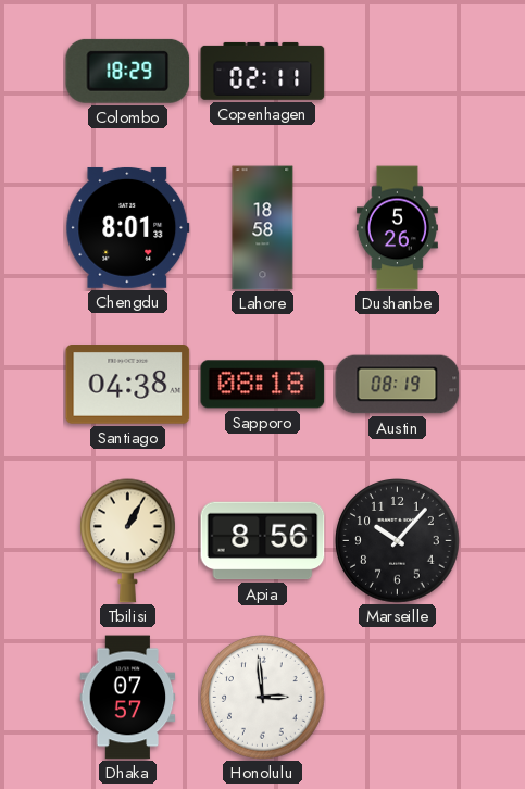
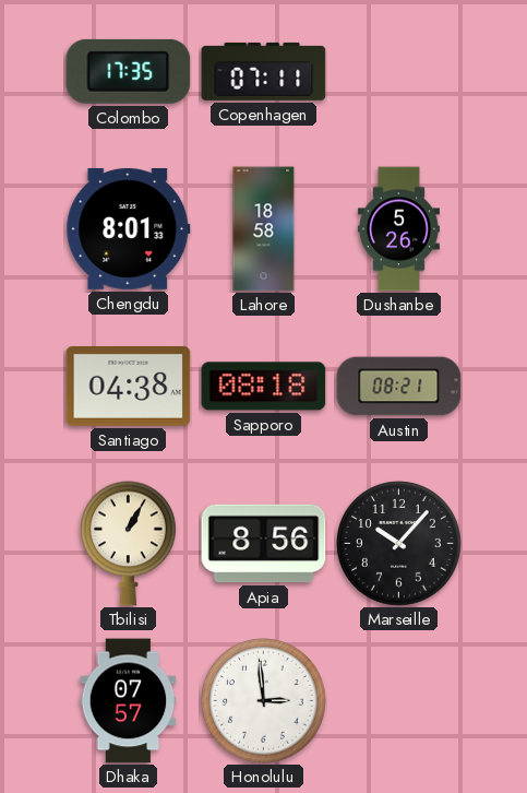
Colombo: 18:29 -> 17:35
Copenhagen: 02:11 -> 07:11
Austin: 08:19 -> 08:21
